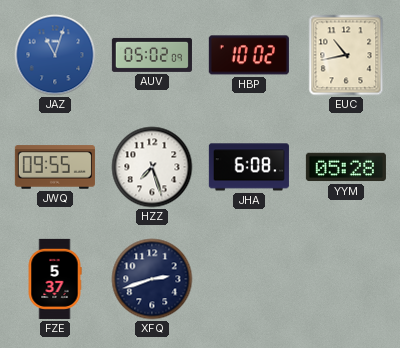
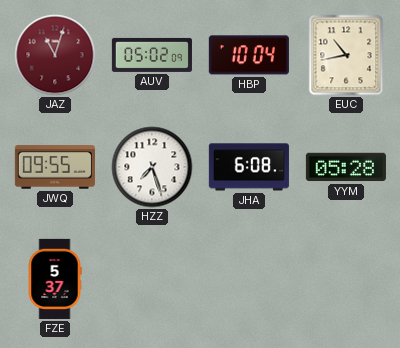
JAZ dial: blue -> burgundy
HBP: 10:02 -> 10:04
XFQ: 2:42 -> none
